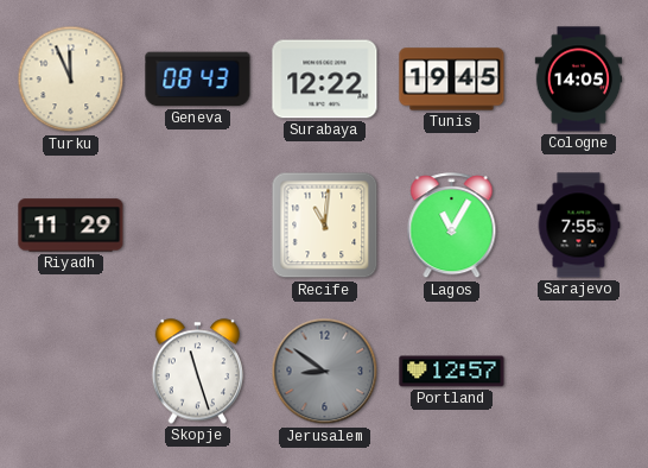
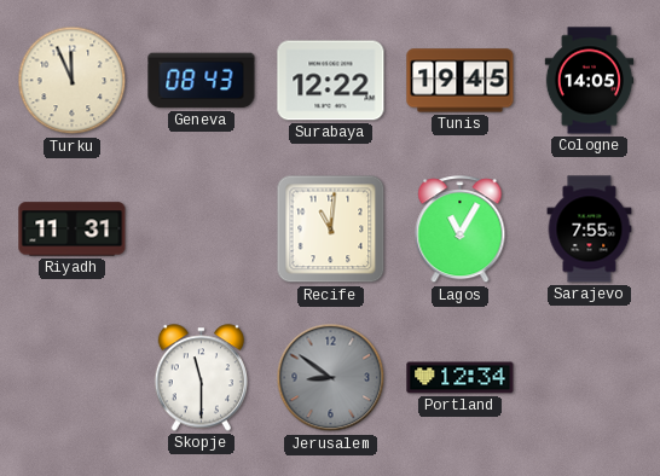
Riyadh: 11:29 -> 11:31
Skopje: 11:27 -> 11:30
Portland: 12:57 -> 12:34
